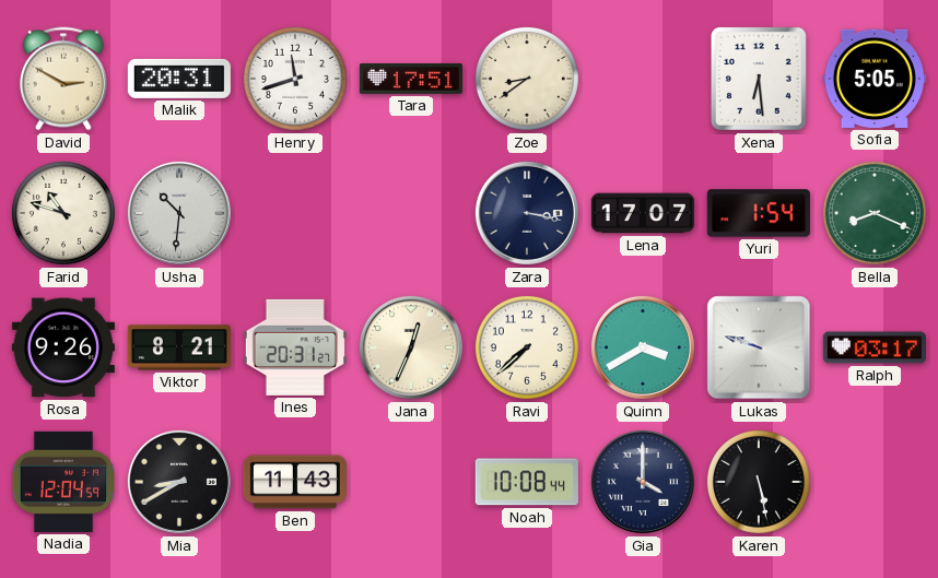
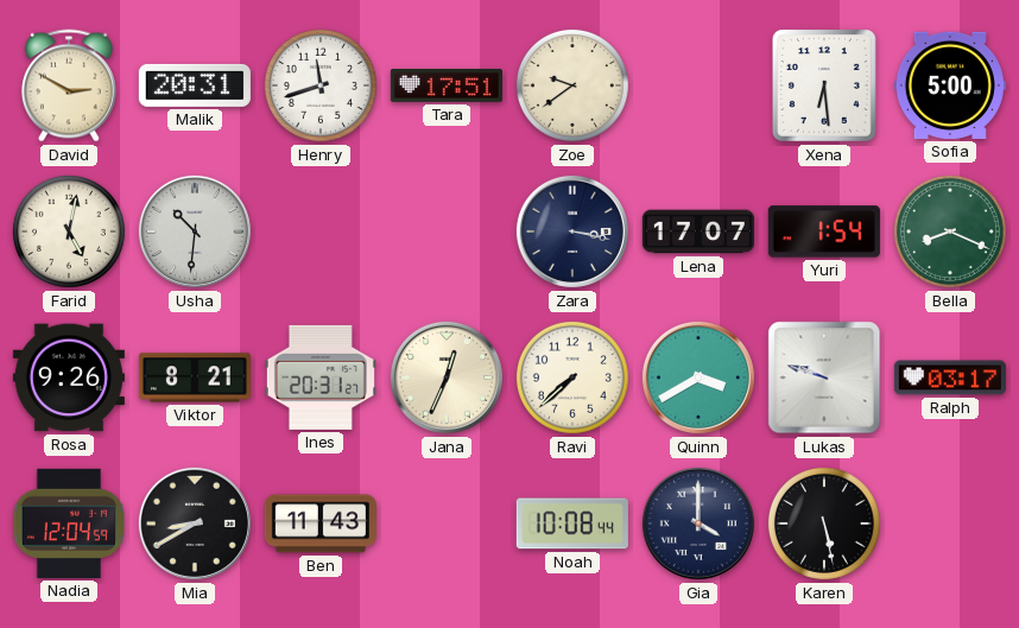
Zoe: 8:39 -> 9:39
Sofia: 5:05 -> 5:00
Farid: 10:48 -> 5:02
